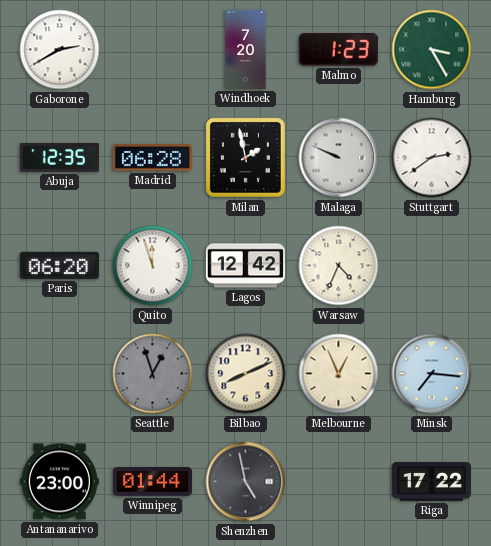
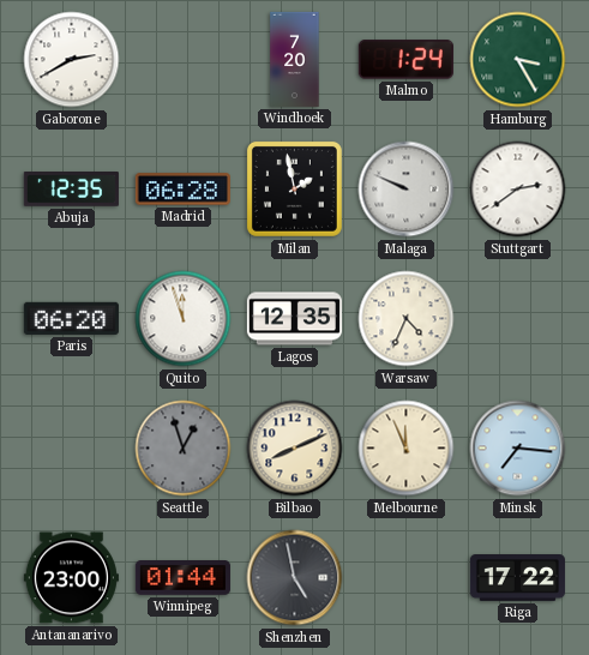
Malmo: 1:23 -> 1:24
Lagos: 12:42 -> 12:35
Melbourne: 12:56 -> 11:56
